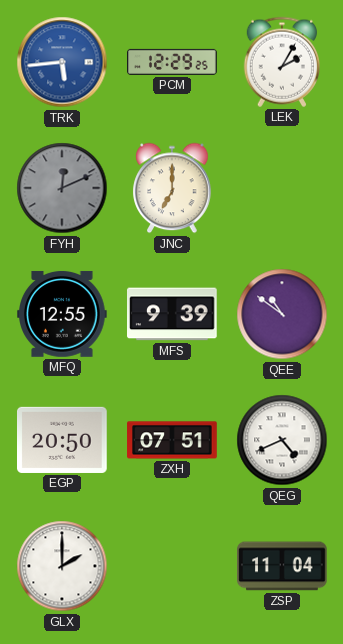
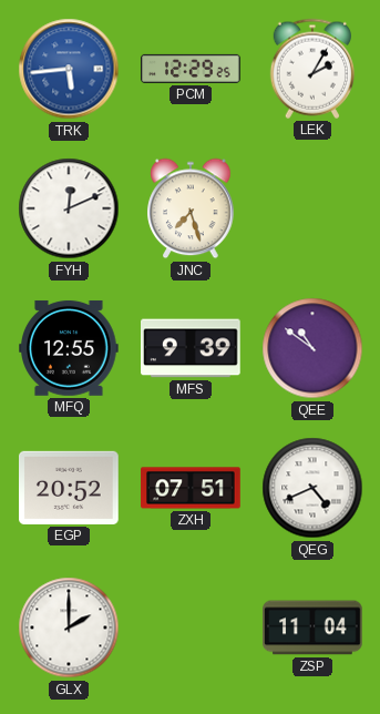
FYH dial: grey -> white
JNC: 7:00 -> 7:27
EGP: 20:50 -> 20:52
